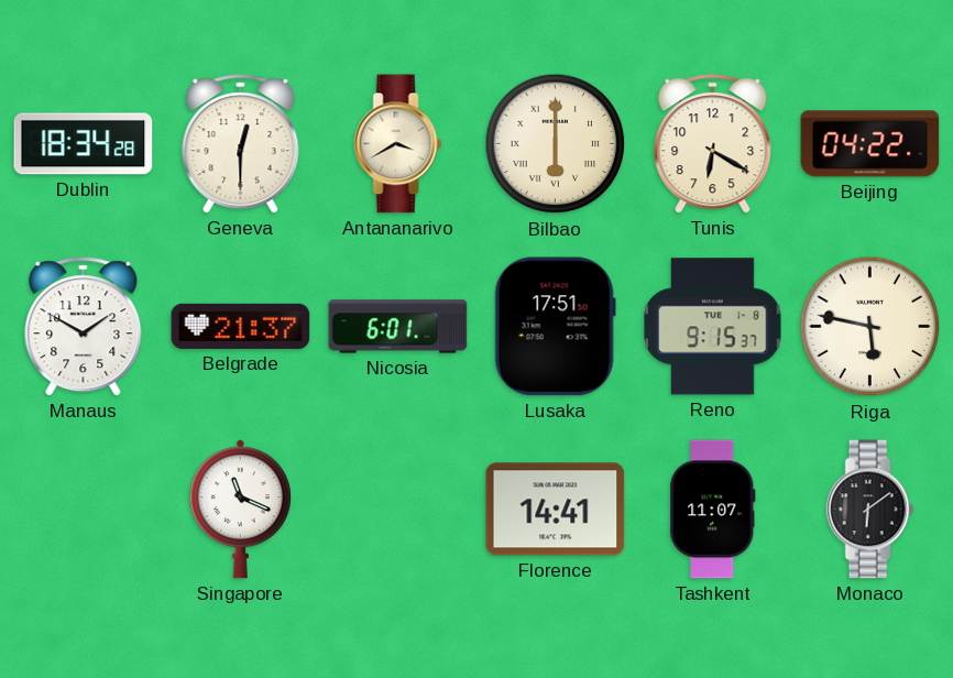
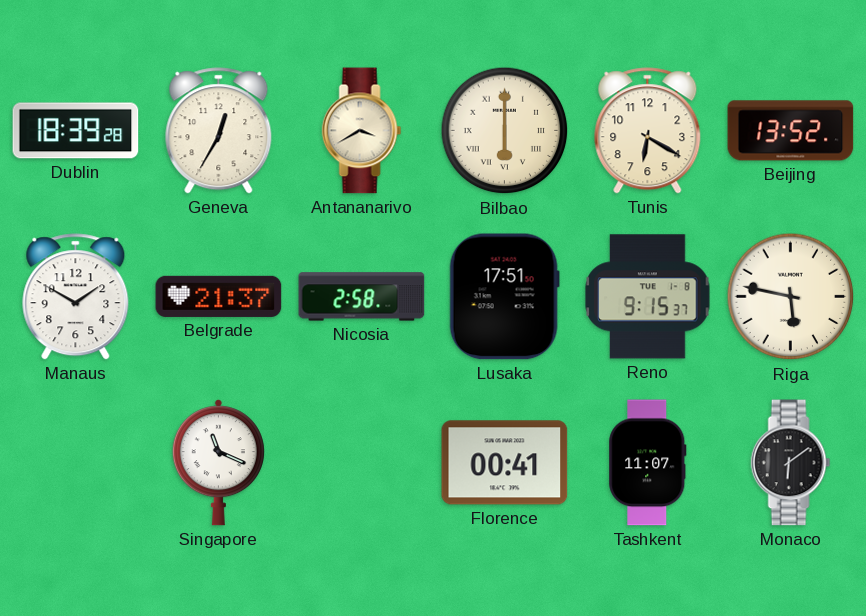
Dublin: 18:34 -> 18:39
Geneva: 12:30 -> 12:35
Beijing: 04:22 -> 13:52
Nicosia: 6:01 -> 2:58
Florence: 14:41 -> 00:41
